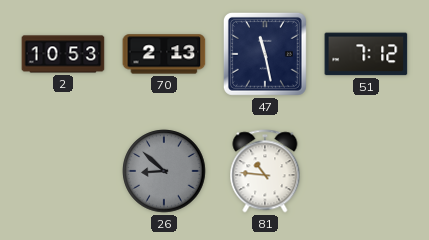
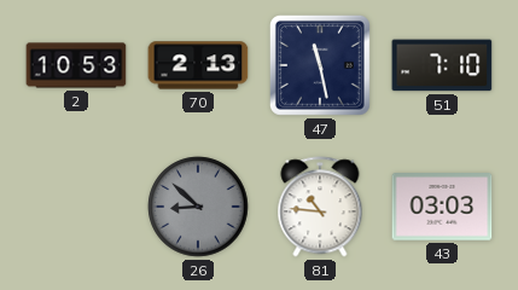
51: 7:12 -> 7:10
43: none -> 03:03
